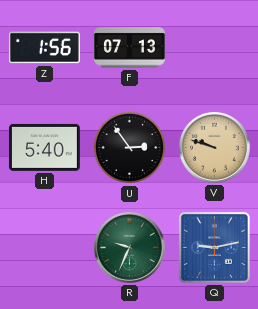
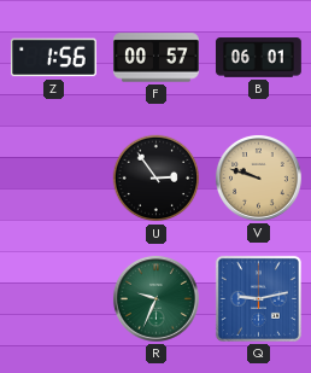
F: 07:13 -> 00:57
B: none -> 06:01
H: 5:40 -> none
